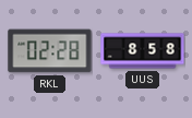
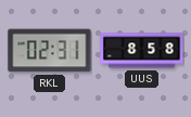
RKL: 02:28 -> 02:31
